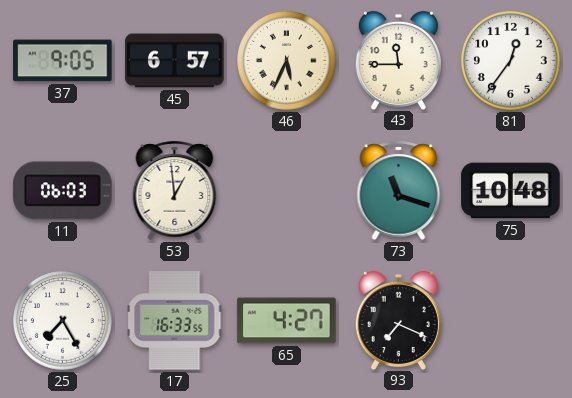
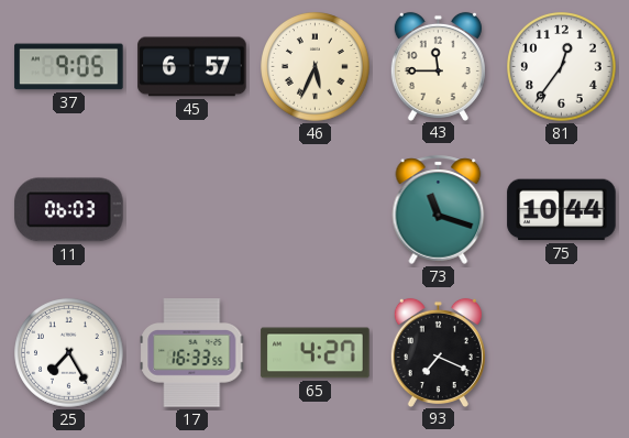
53: 12:59 -> none
75: 10:48 -> 10:44
